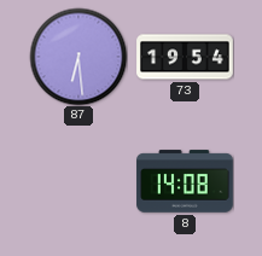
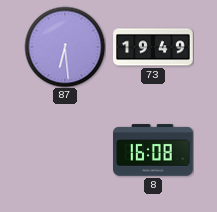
73: 19:54 -> 19:49
8: 14:08 -> 16:08
